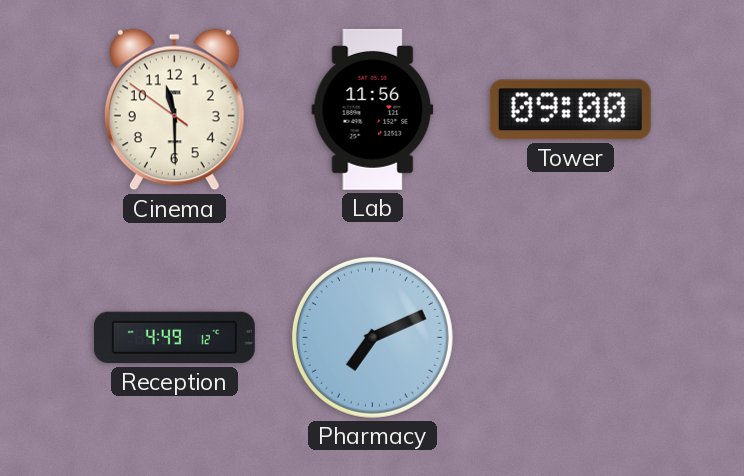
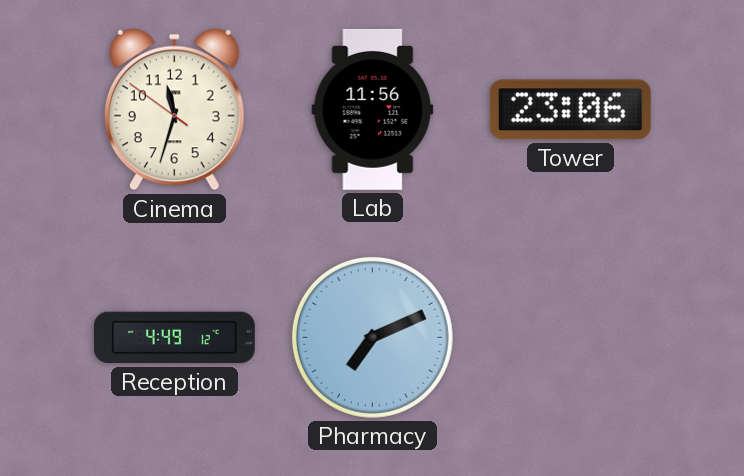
Cinema: 11:29 -> 11:32
Tower: 09:00 -> 23:06
